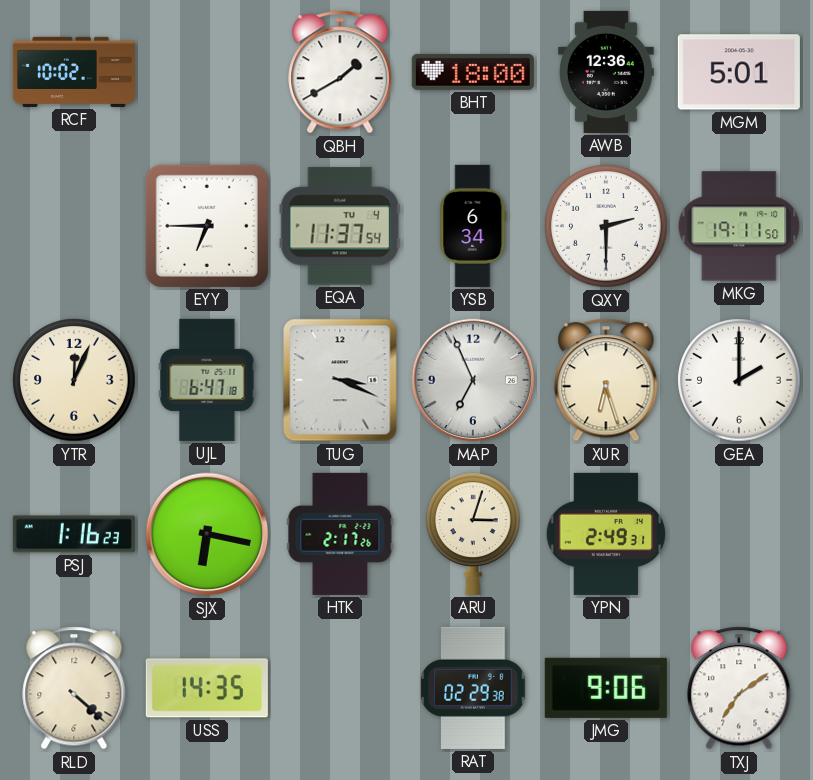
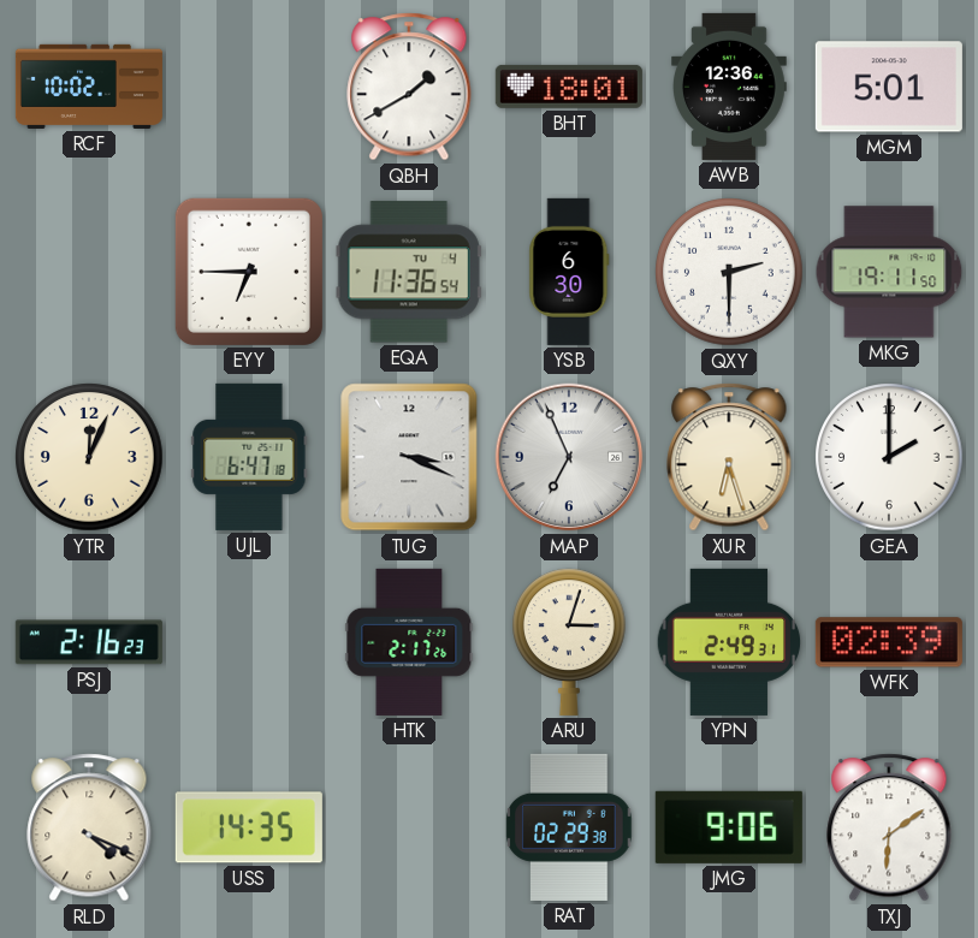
BHT: 18:00 -> 18:01
EQA: 11:37 -> 11:36
YSB: 6:34 -> 6:30
PSJ: 1:16 -> 2:16
SJX: 6:17 -> none
WFK: none -> 02:39
RLD: 4:22 -> 4:19
TXJ: 7:09 -> 6:09
